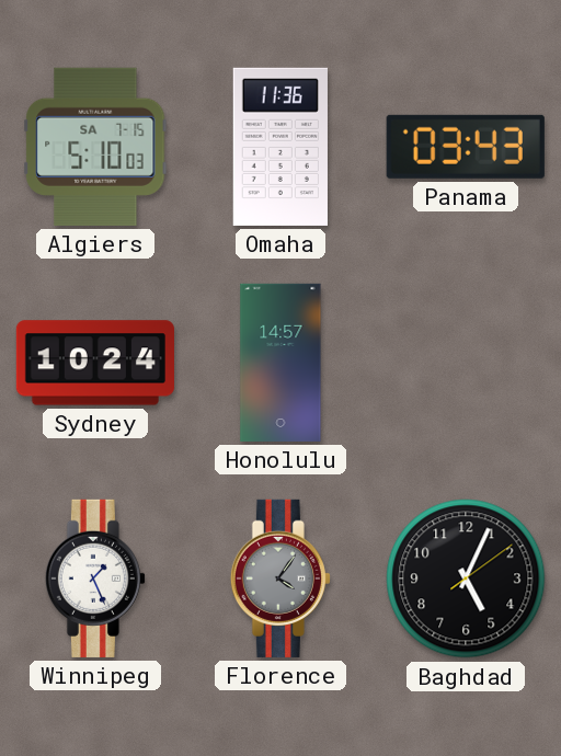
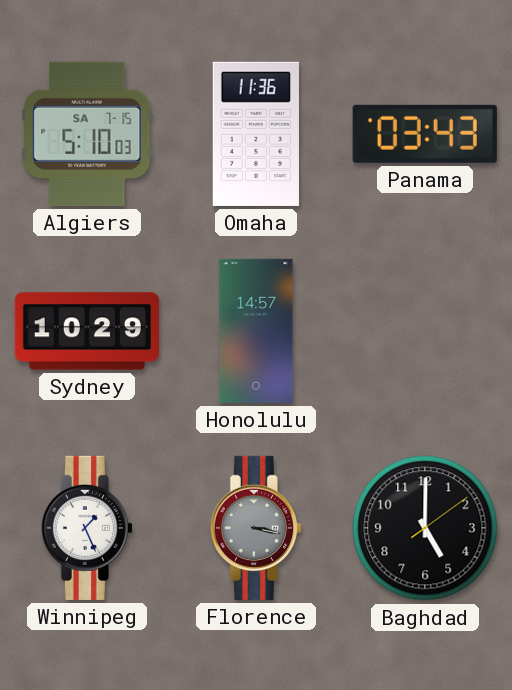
Sydney: 10:24 -> 10:29
Florence: 4:06 -> 3:17
Baghdad: 5:04 -> 5:00
